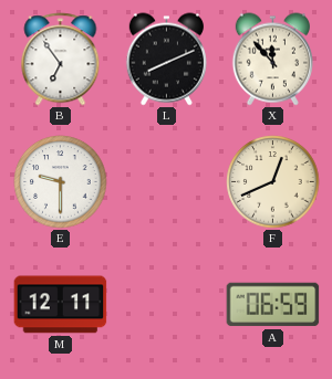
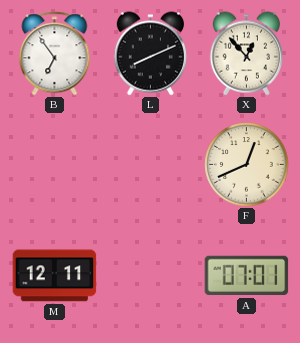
X: 11:53 -> 12:53
E: 9:30 -> none
A: 06:59 -> 07:01
